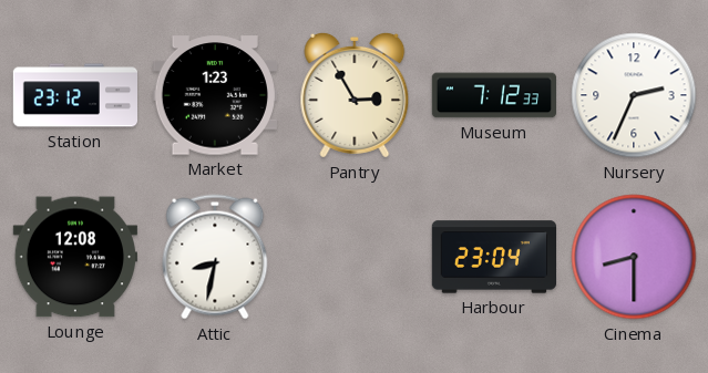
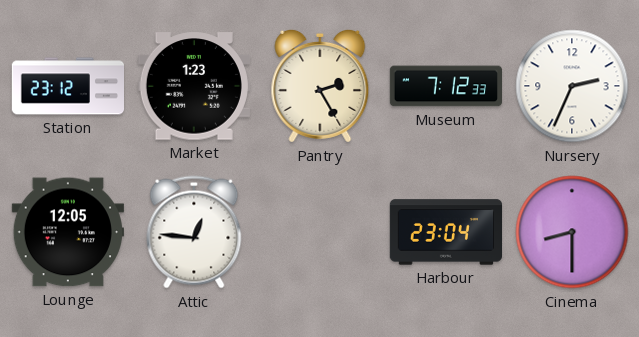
Pantry: 2:55 -> 2:25
Lounge: 12:08 -> 12:05
Attic: 8:32 -> 12:46
